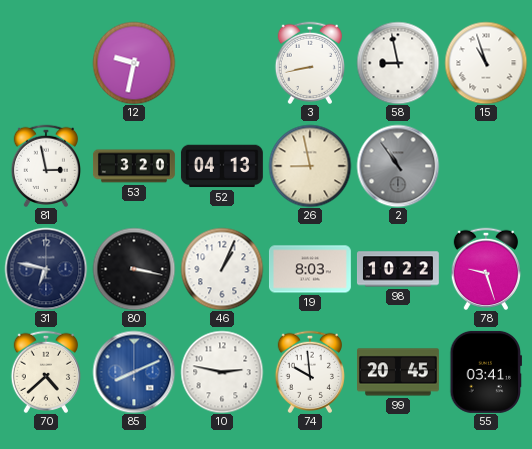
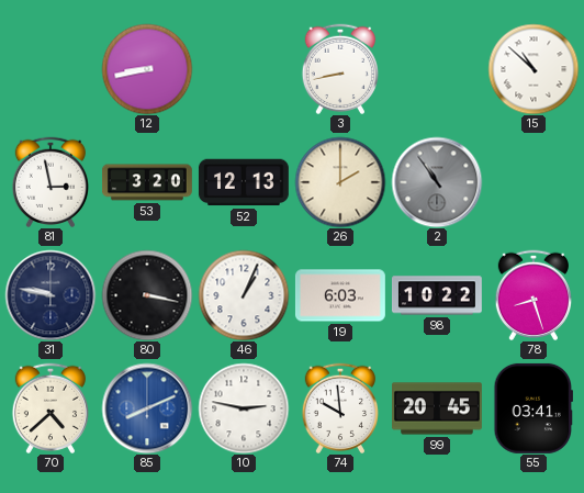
12: 9:32 -> 8:43
58: 8:58 -> none
15: 10:57 -> 10:52
52: 04:13 -> 12:13
26: 8:58 -> 2:00
31: 6:47 -> 9:47
19: 8:03 -> 6:03
78: 9:27 -> 8:27
